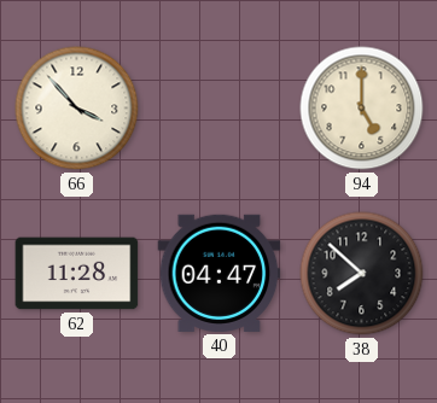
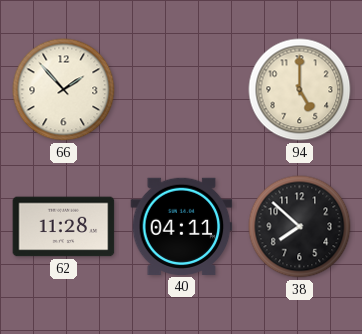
66: 3:53 -> 1:53
40: 04:47 -> 04:11
